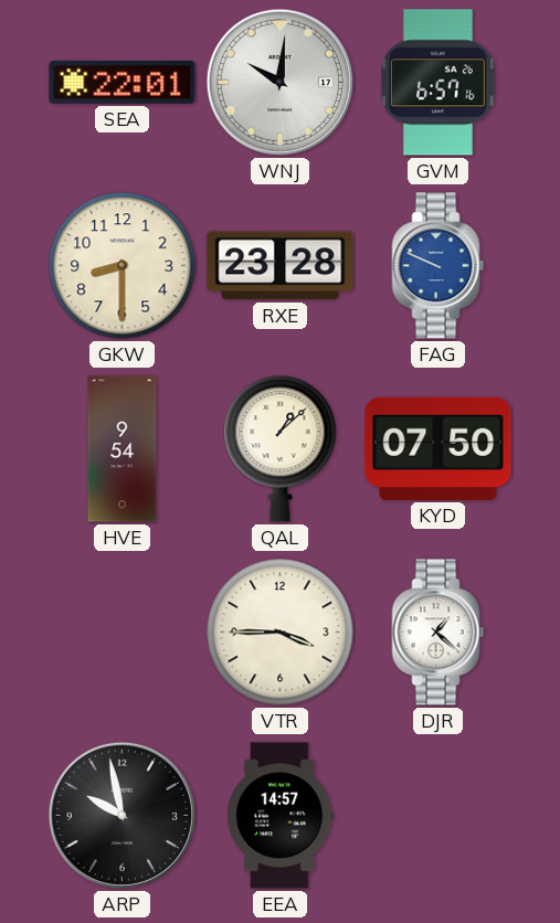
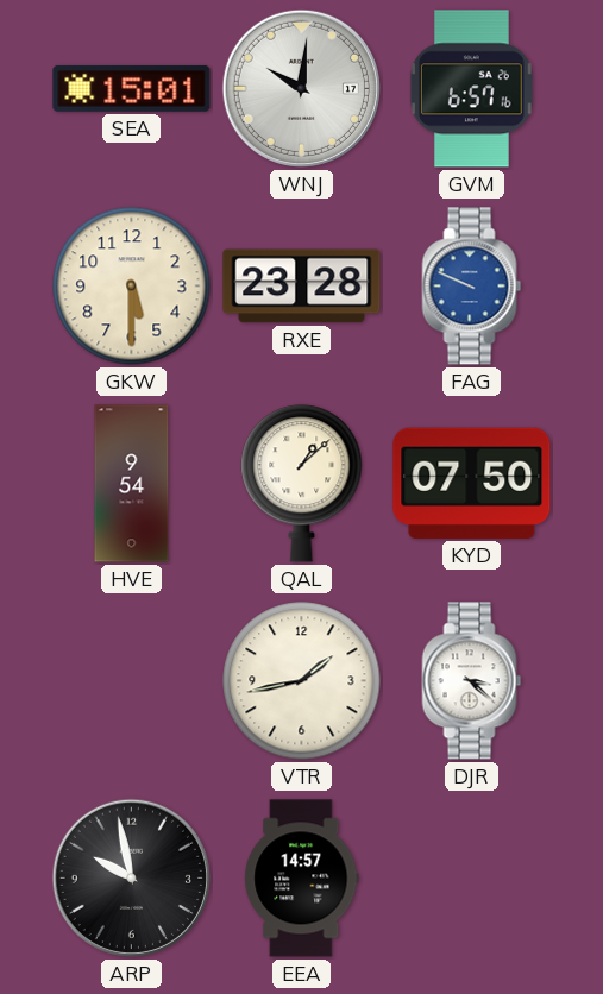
SEA: 22:01 -> 15:01
GKW: 8:30 -> 5:30
VTR: 3:45 -> 1:43
DJR: 1:22 -> 3:22
